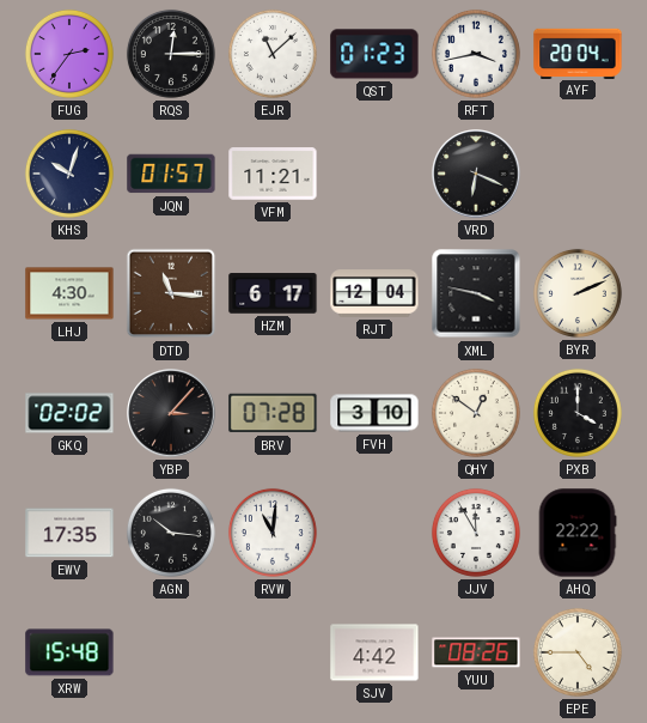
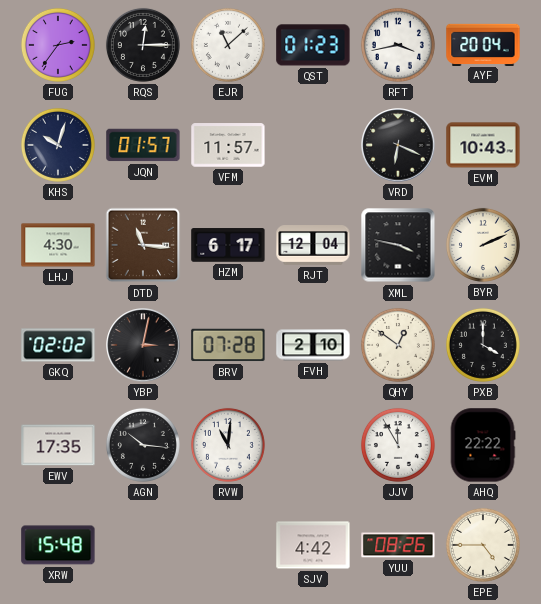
VFM: 11:21 -> 11:57
EVM: none -> 10:43
YBP: 3:07 -> 3:02
FVH: 3:10 -> 2:10
